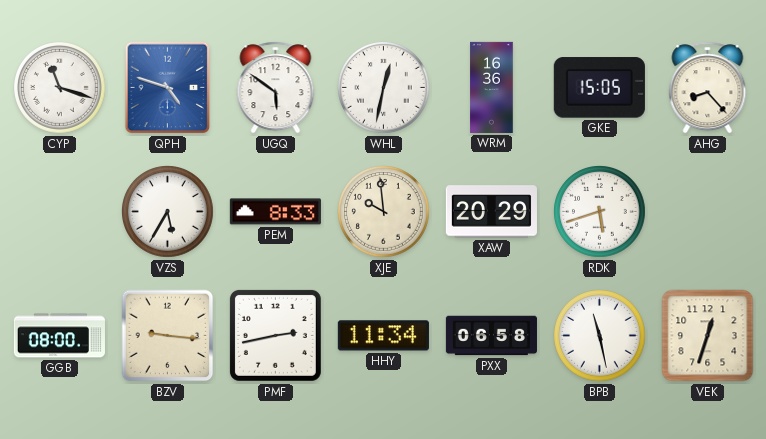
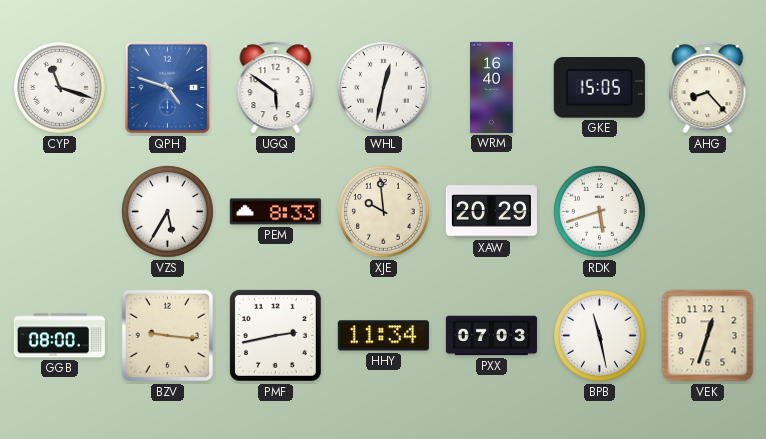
WRM: 16:36 -> 16:40
PXX: 06:58 -> 07:03
